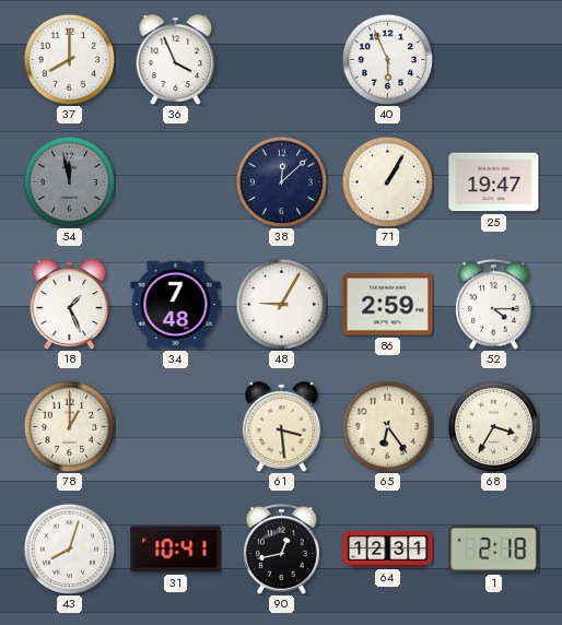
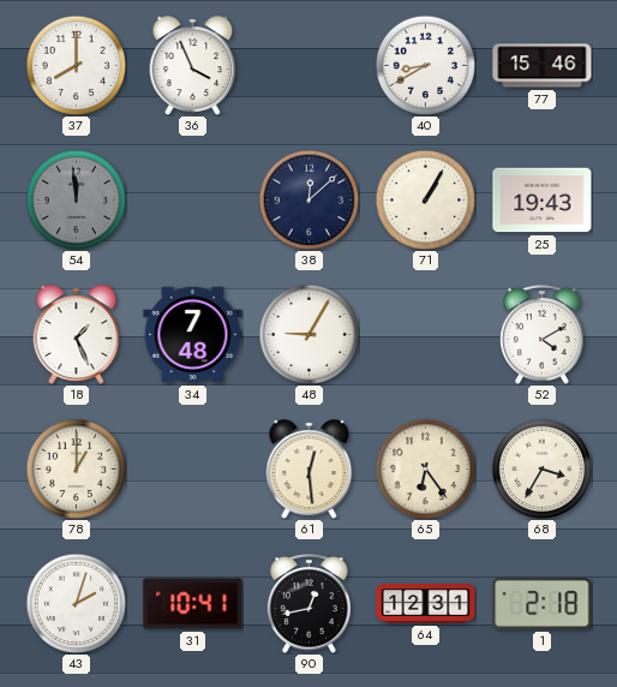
40: 5:56 -> 8:40
77: none -> 15:46
54: 11:58 -> 11:59
25: 19:47 -> 19:43
86: 2:59 -> none
52: 4:15 -> 4:10
61: 3:29 -> 12:29
43: 8:03 -> 2:03
